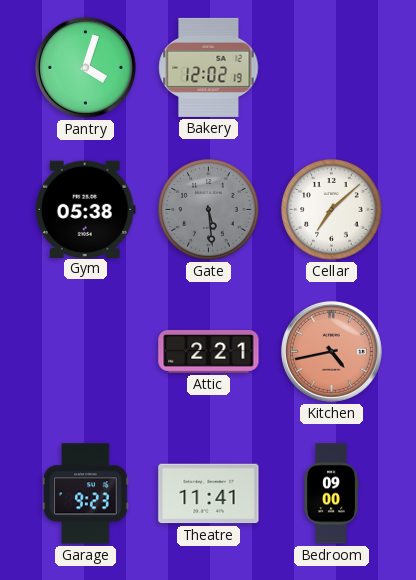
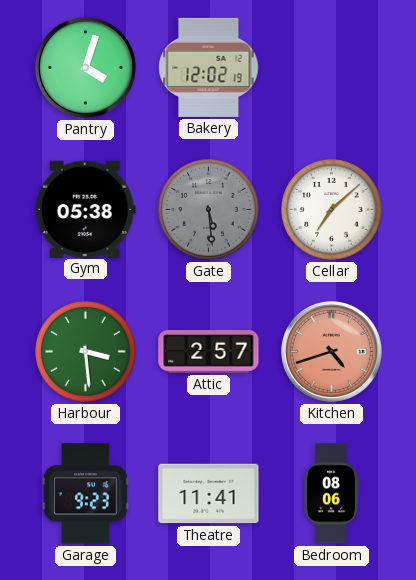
Harbour: none -> 3:29
Attic: 2:21 -> 2:57
Kitchen: 4:43 -> 4:42
Bedroom: 09:00 -> 08:06
